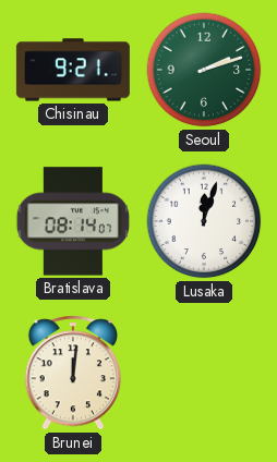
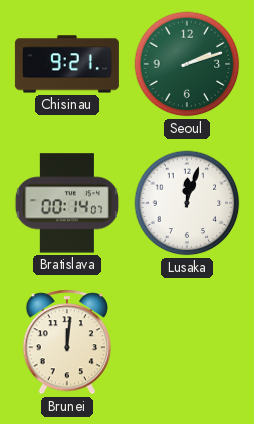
Bratislava: 08:14 -> 00:14
